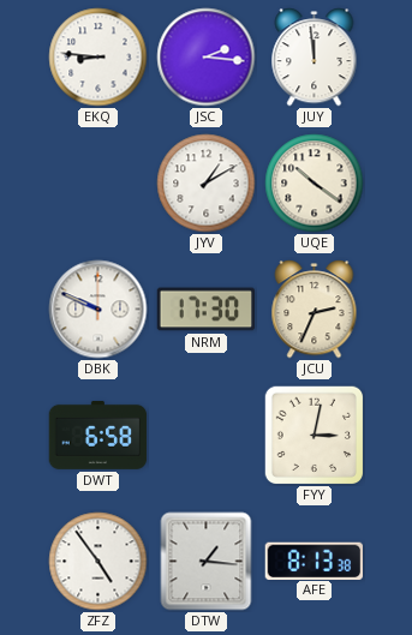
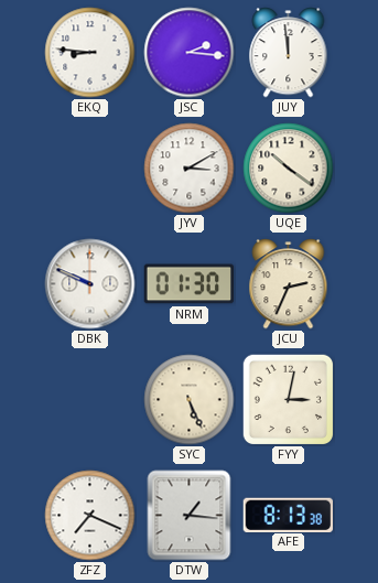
JYV: 1:10 -> 3:10
NRM: 17:30 -> 01:30
DWT: 6:58 -> none
SYC: none -> 5:26
ZFZ: 4:54 -> 7:19
